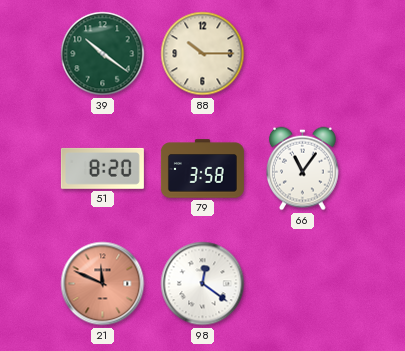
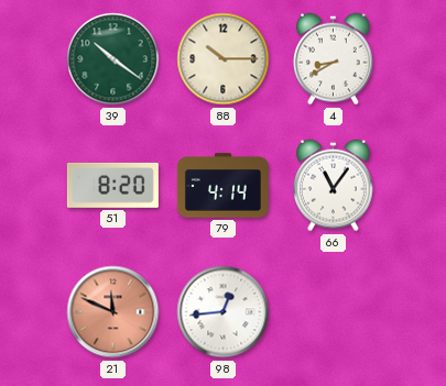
4: none -> 8:40
79: 3:58 -> 4:14
98: 12:21 -> 12:44
